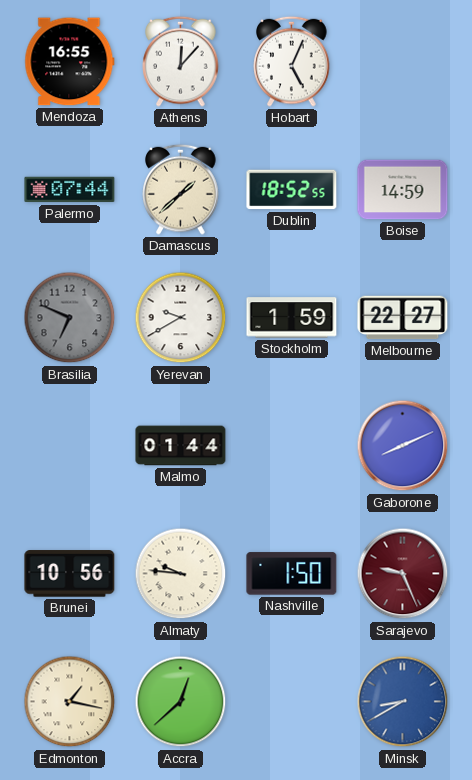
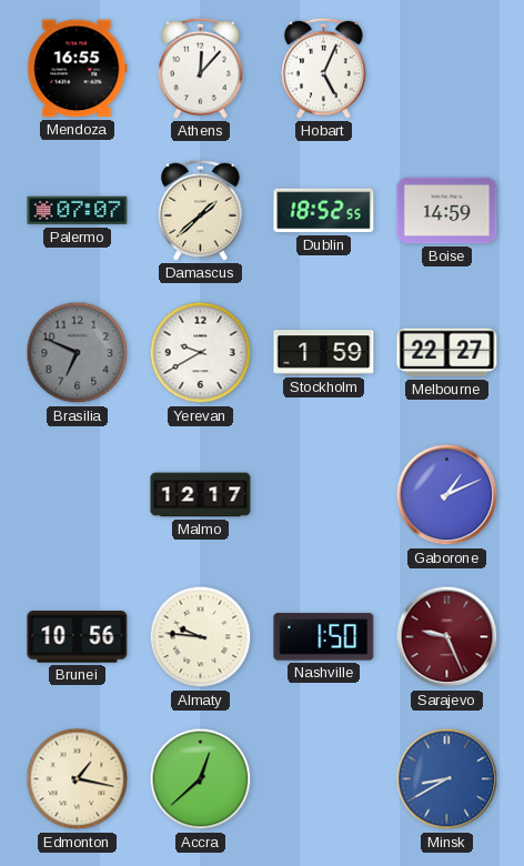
Palermo: 07:44 -> 07:07
Malmo: 01:44 -> 12:17
Gaborone: 8:11 -> 1:11
